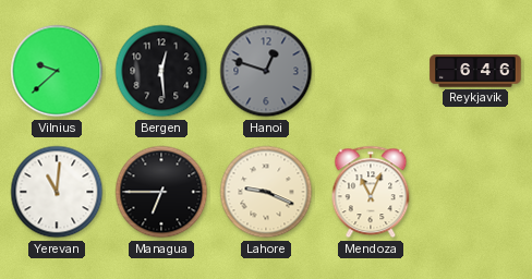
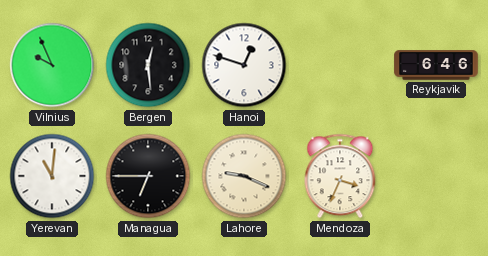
Vilnius: 9:38 -> 9:56
Hanoi dial: grey -> white
Mendoza: 11:04 -> 3:34
